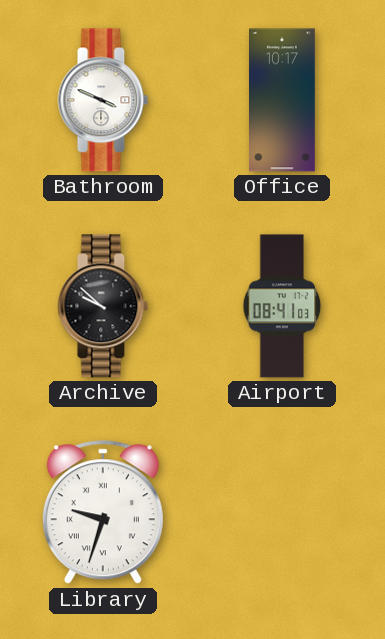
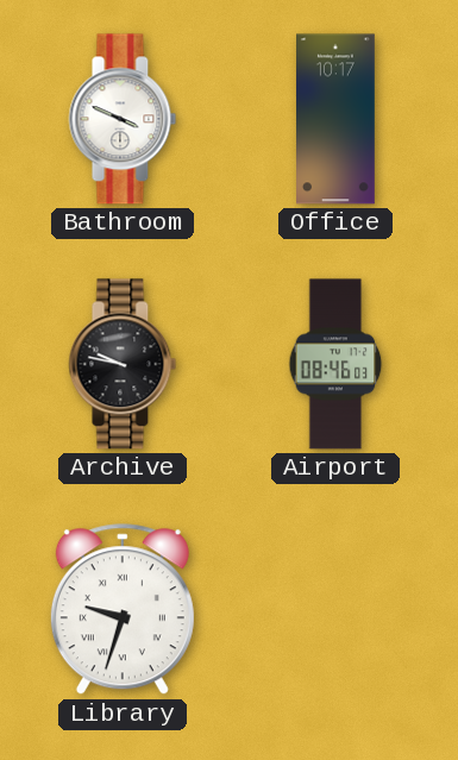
Archive: 9:52 -> 9:47
Airport: 08:41 -> 08:46
